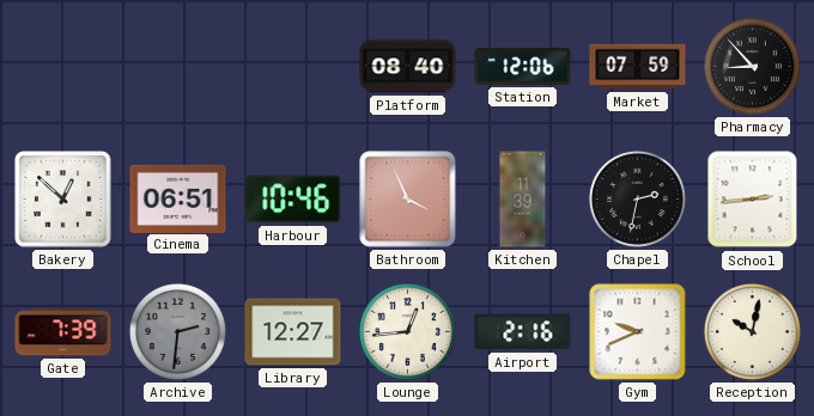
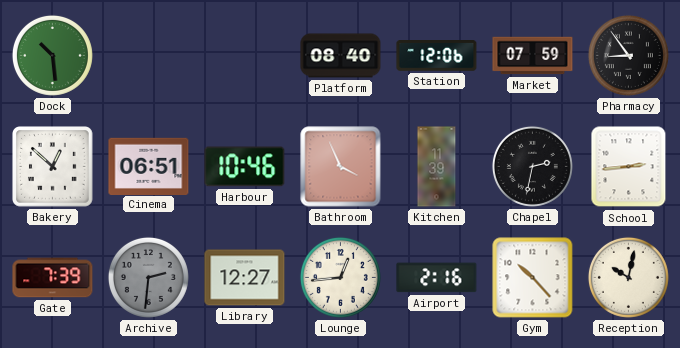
Dock: none -> 10:29
Pharmacy: 8:53 -> 8:54
Gym: 9:41 -> 10:23
